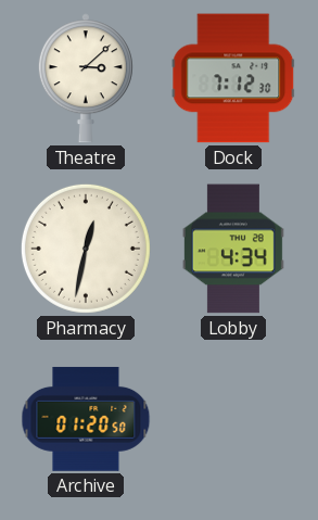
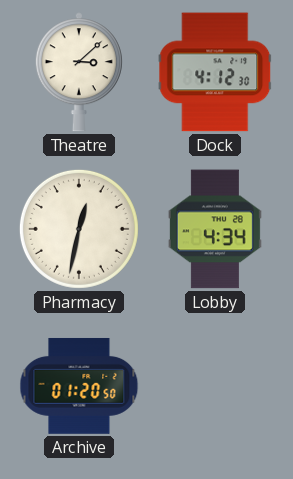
Dock: 7:12 -> 4:12
